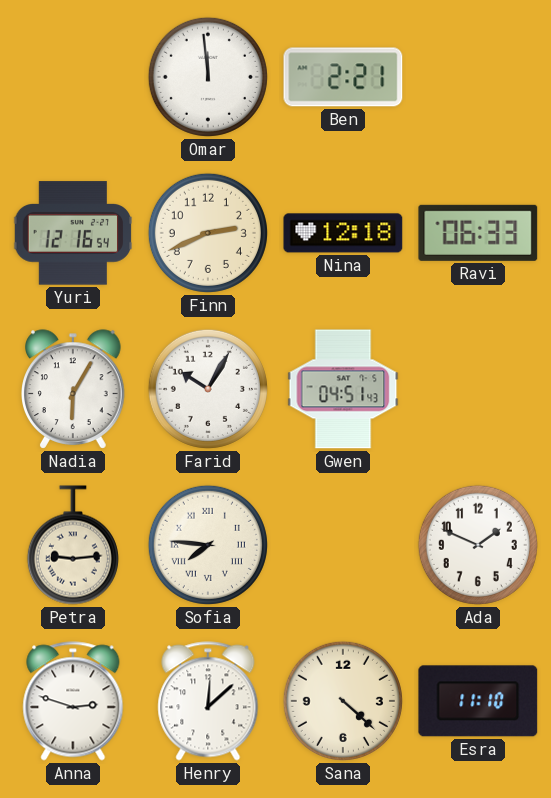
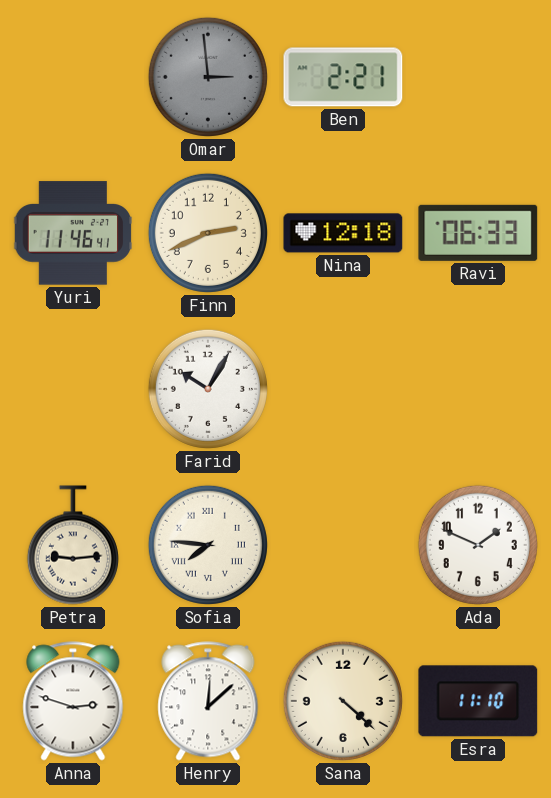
Omar: 11:59 -> 2:59
Omar dial: white -> grey
Yuri: 12:16 -> 11:46
Nadia: 6:05 -> none
Gwen: 04:51 -> none
